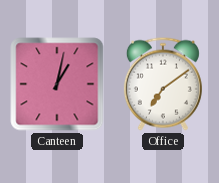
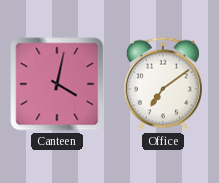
Canteen: 1:02 -> 4:02
